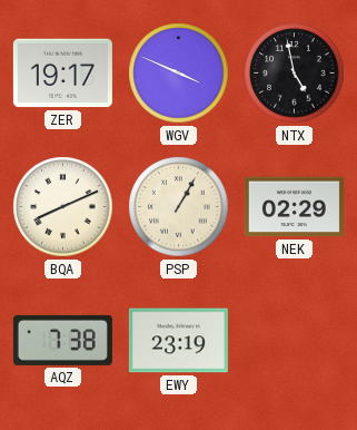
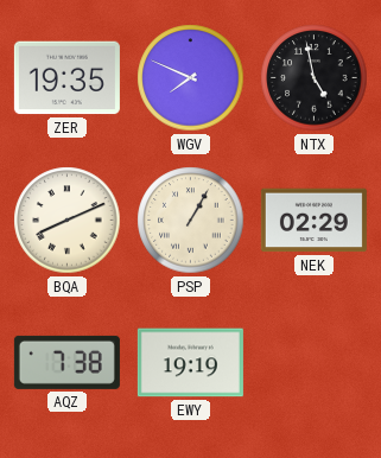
ZER: 19:17 -> 19:35
WGV: 3:49 -> 7:49
EWY: 23:19 -> 19:19
